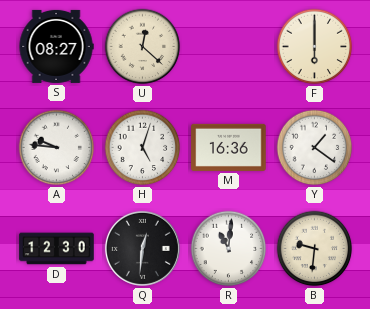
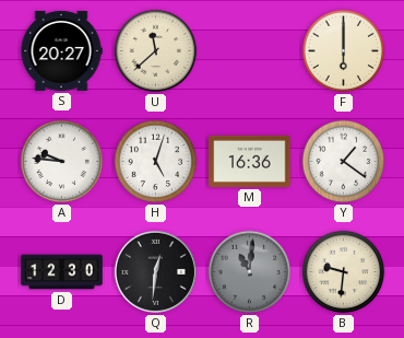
S: 08:27 -> 20:27
U: 12:22 -> 11:38
R dial: white -> grey
